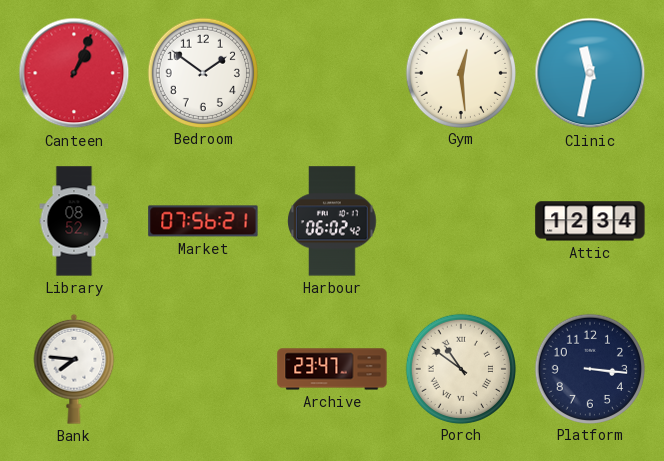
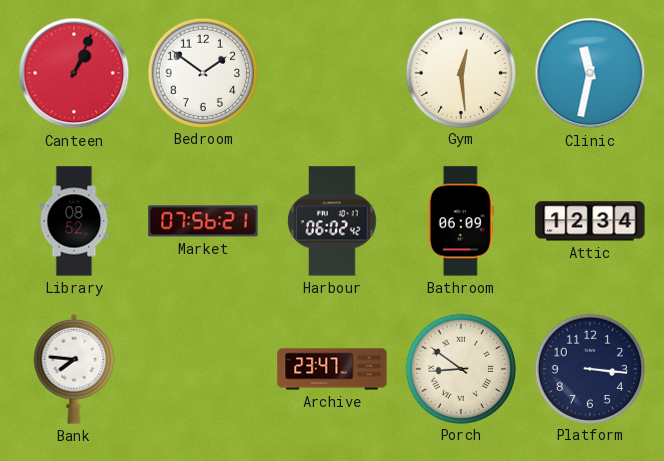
Bathroom: none -> 06:09
Porch: 10:51 -> 8:51
